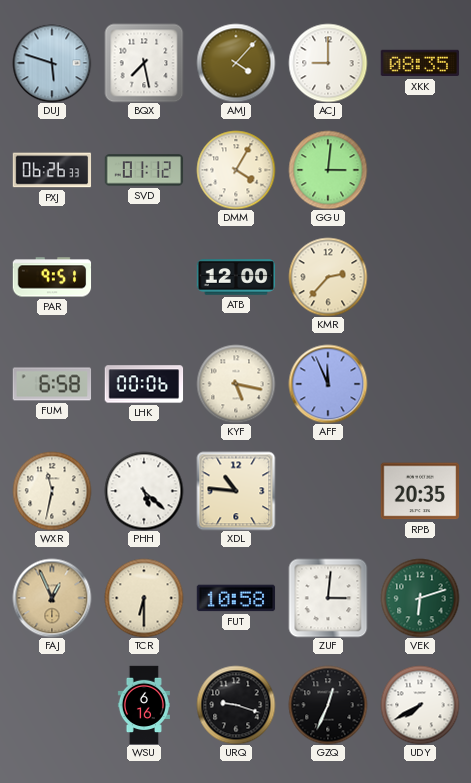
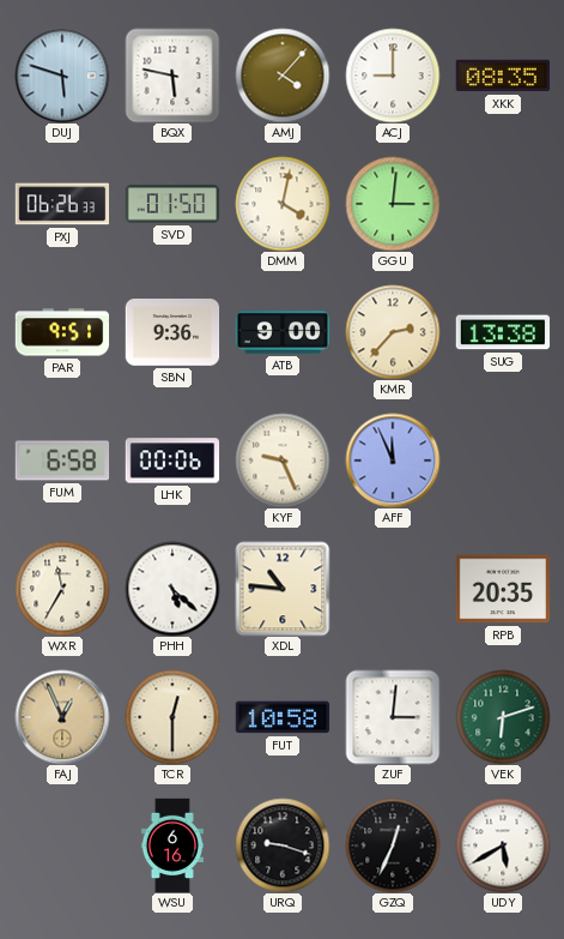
BQX: 7:28 -> 5:47
SVD: 01:12 -> 01:50
DMM: 4:05 -> 4:02
SBN: none -> 9:36
ATB: 12:00 -> 9:00
SUG: none -> 13:38
KYF: 5:17 -> 9:26
WXR: 11:32 -> 11:35
TCR: 6:30 -> 12:30
UDY: 7:40 -> 5:40
